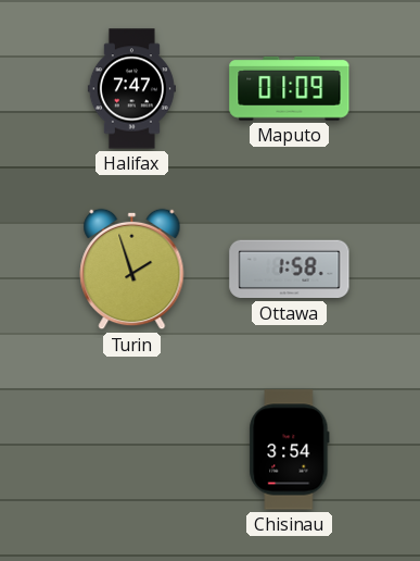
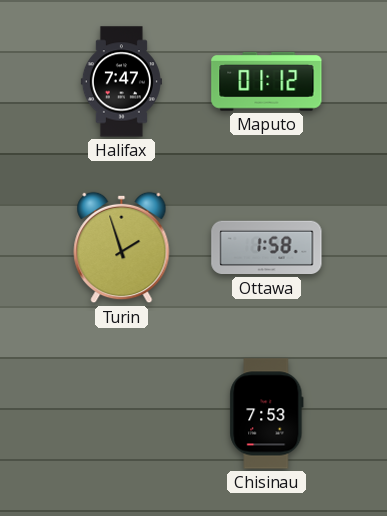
Maputo: 01:09 -> 01:12
Chisinau: 3:54 -> 7:53
